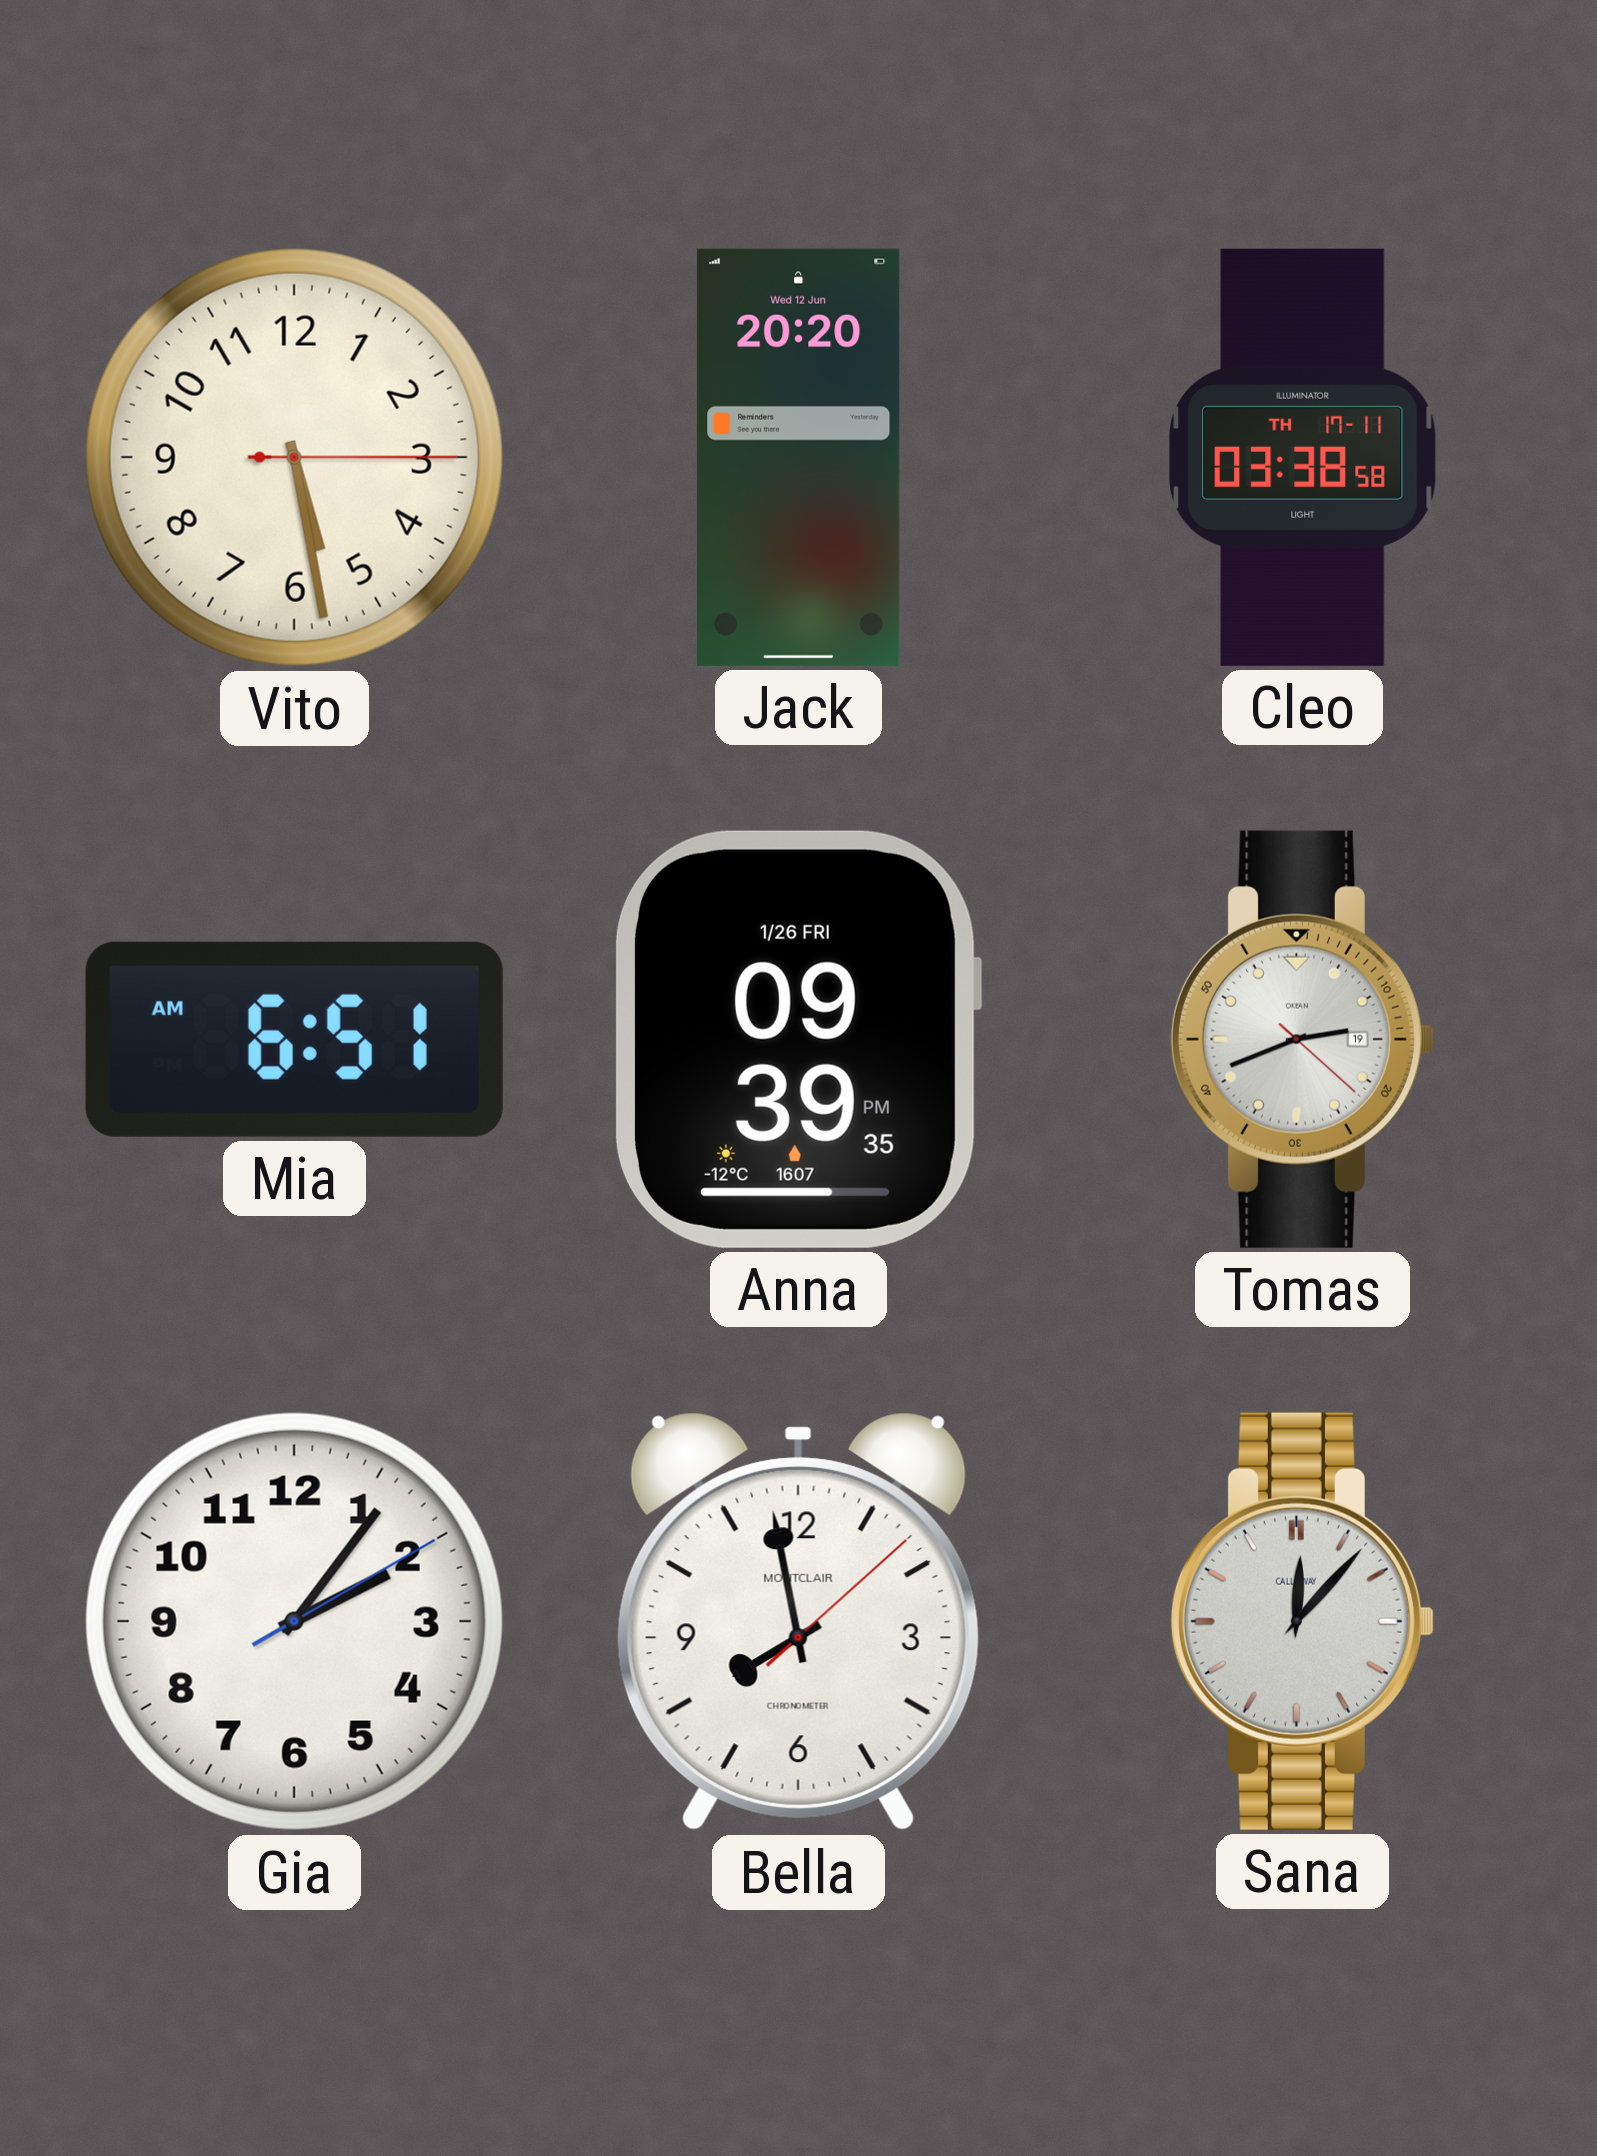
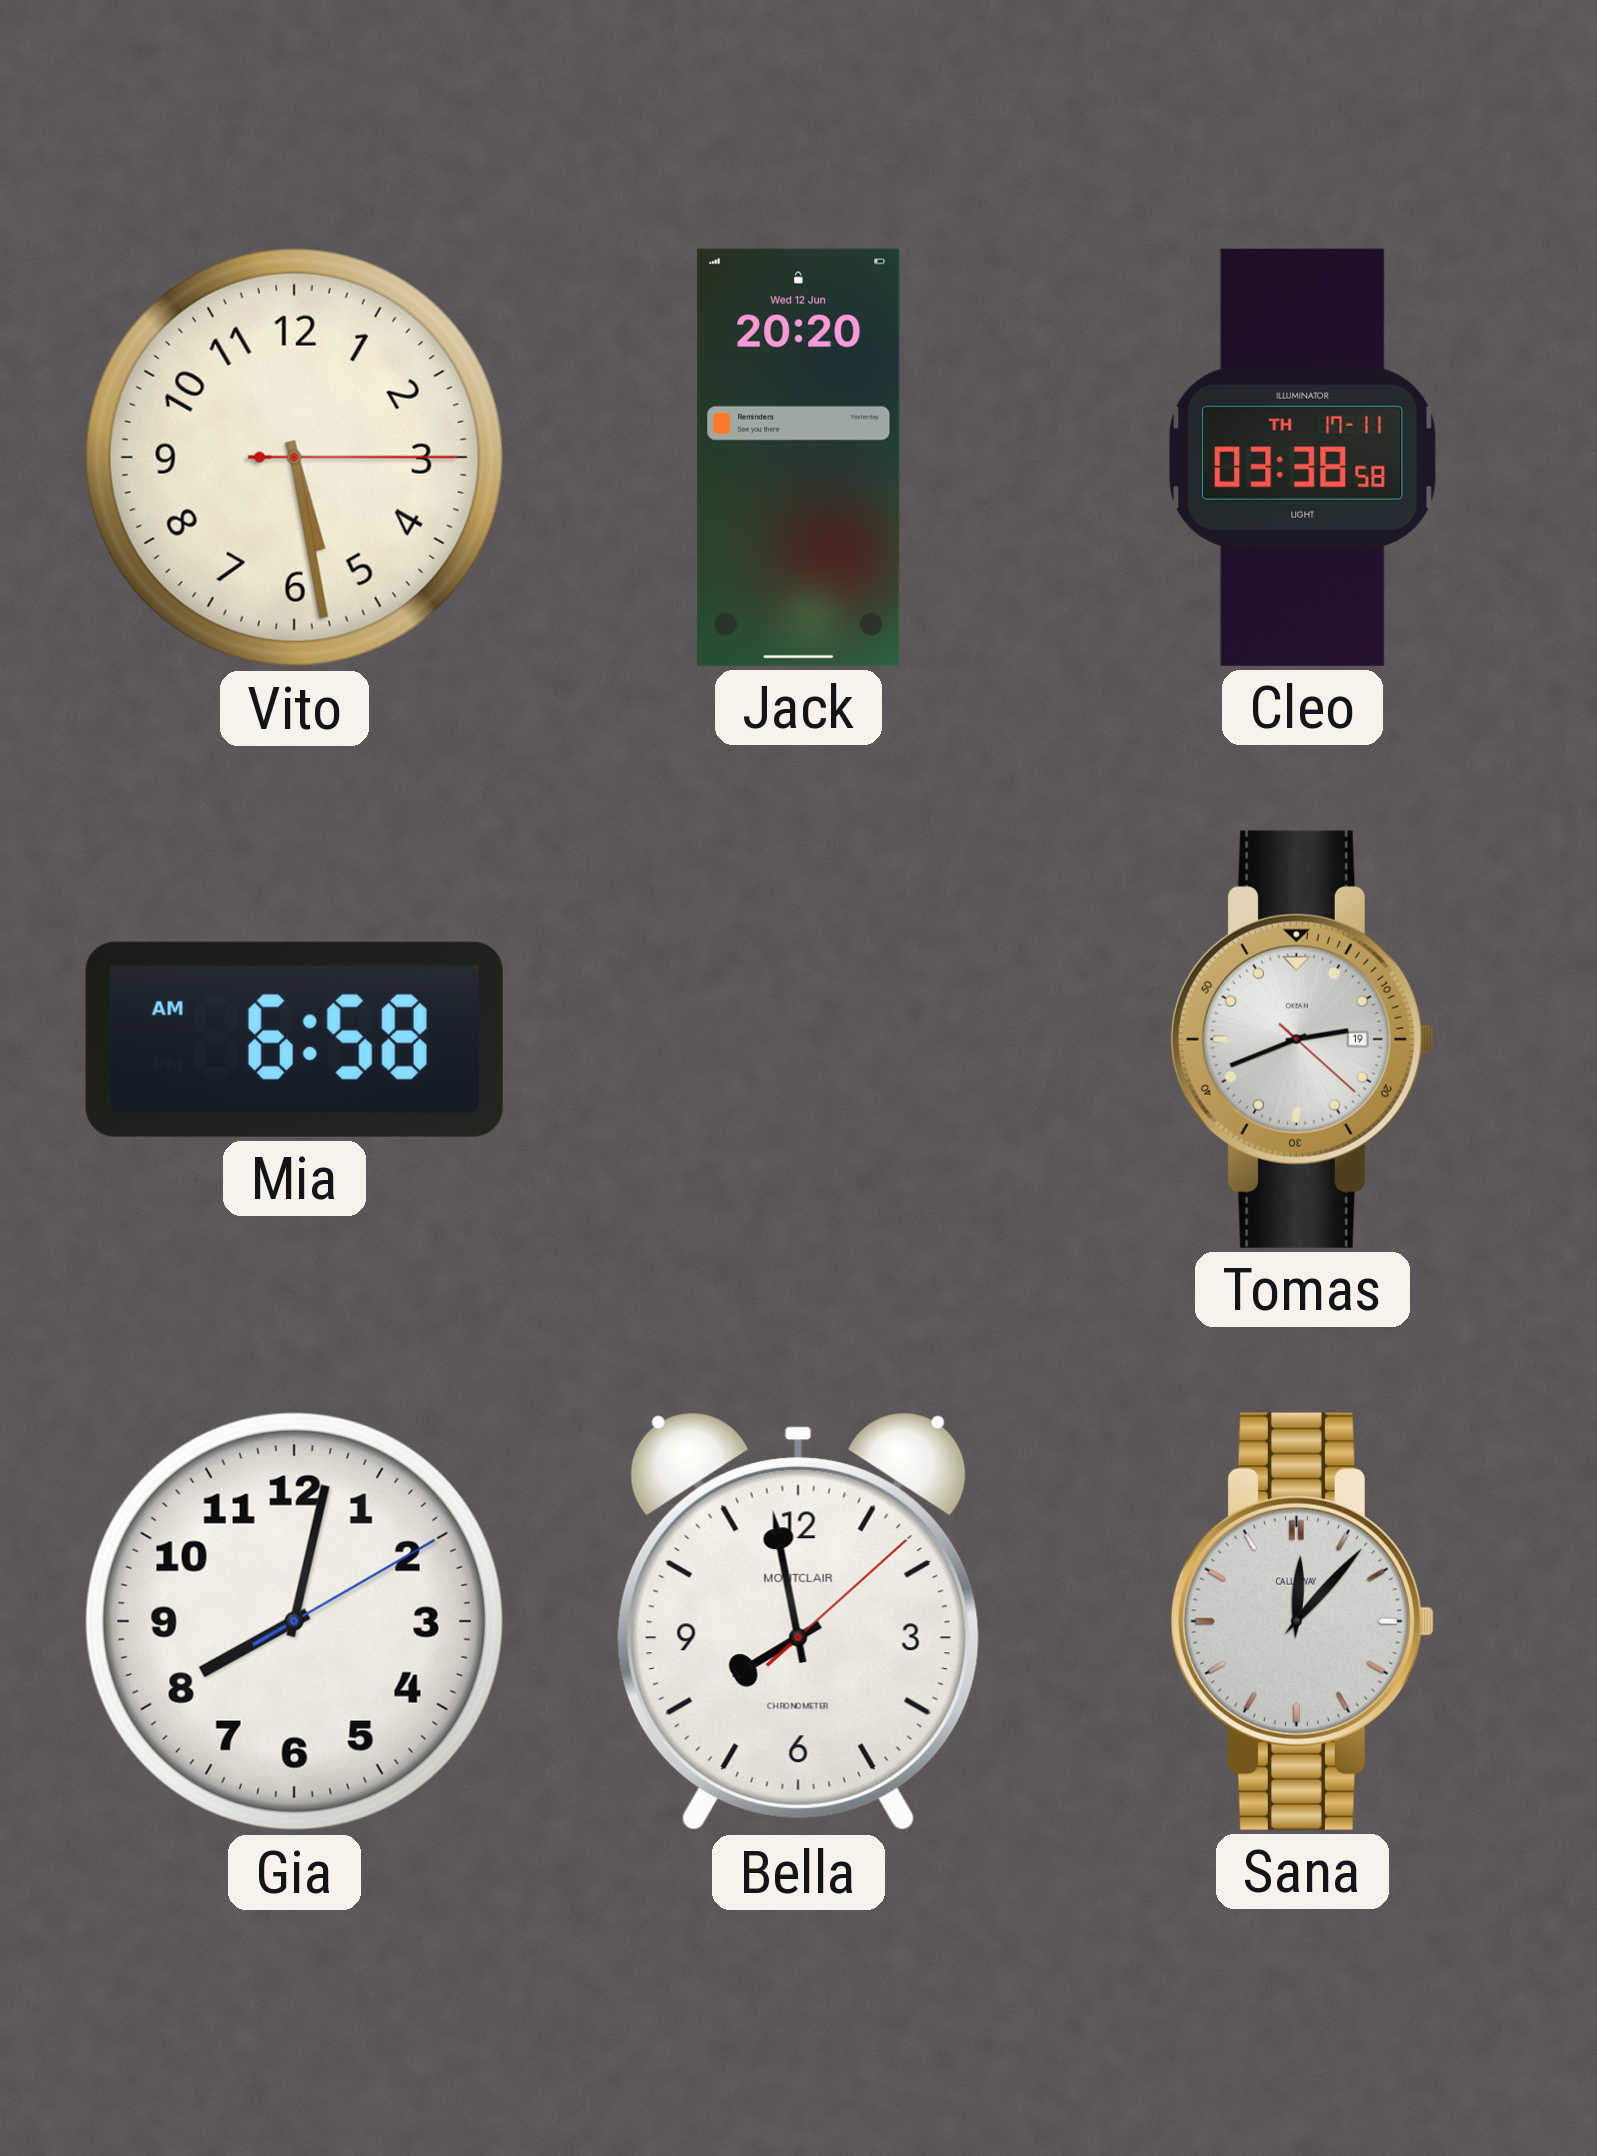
Mia: 6:51 -> 6:58
Anna: 09:39 -> none
Gia: 2:06 -> 8:02
